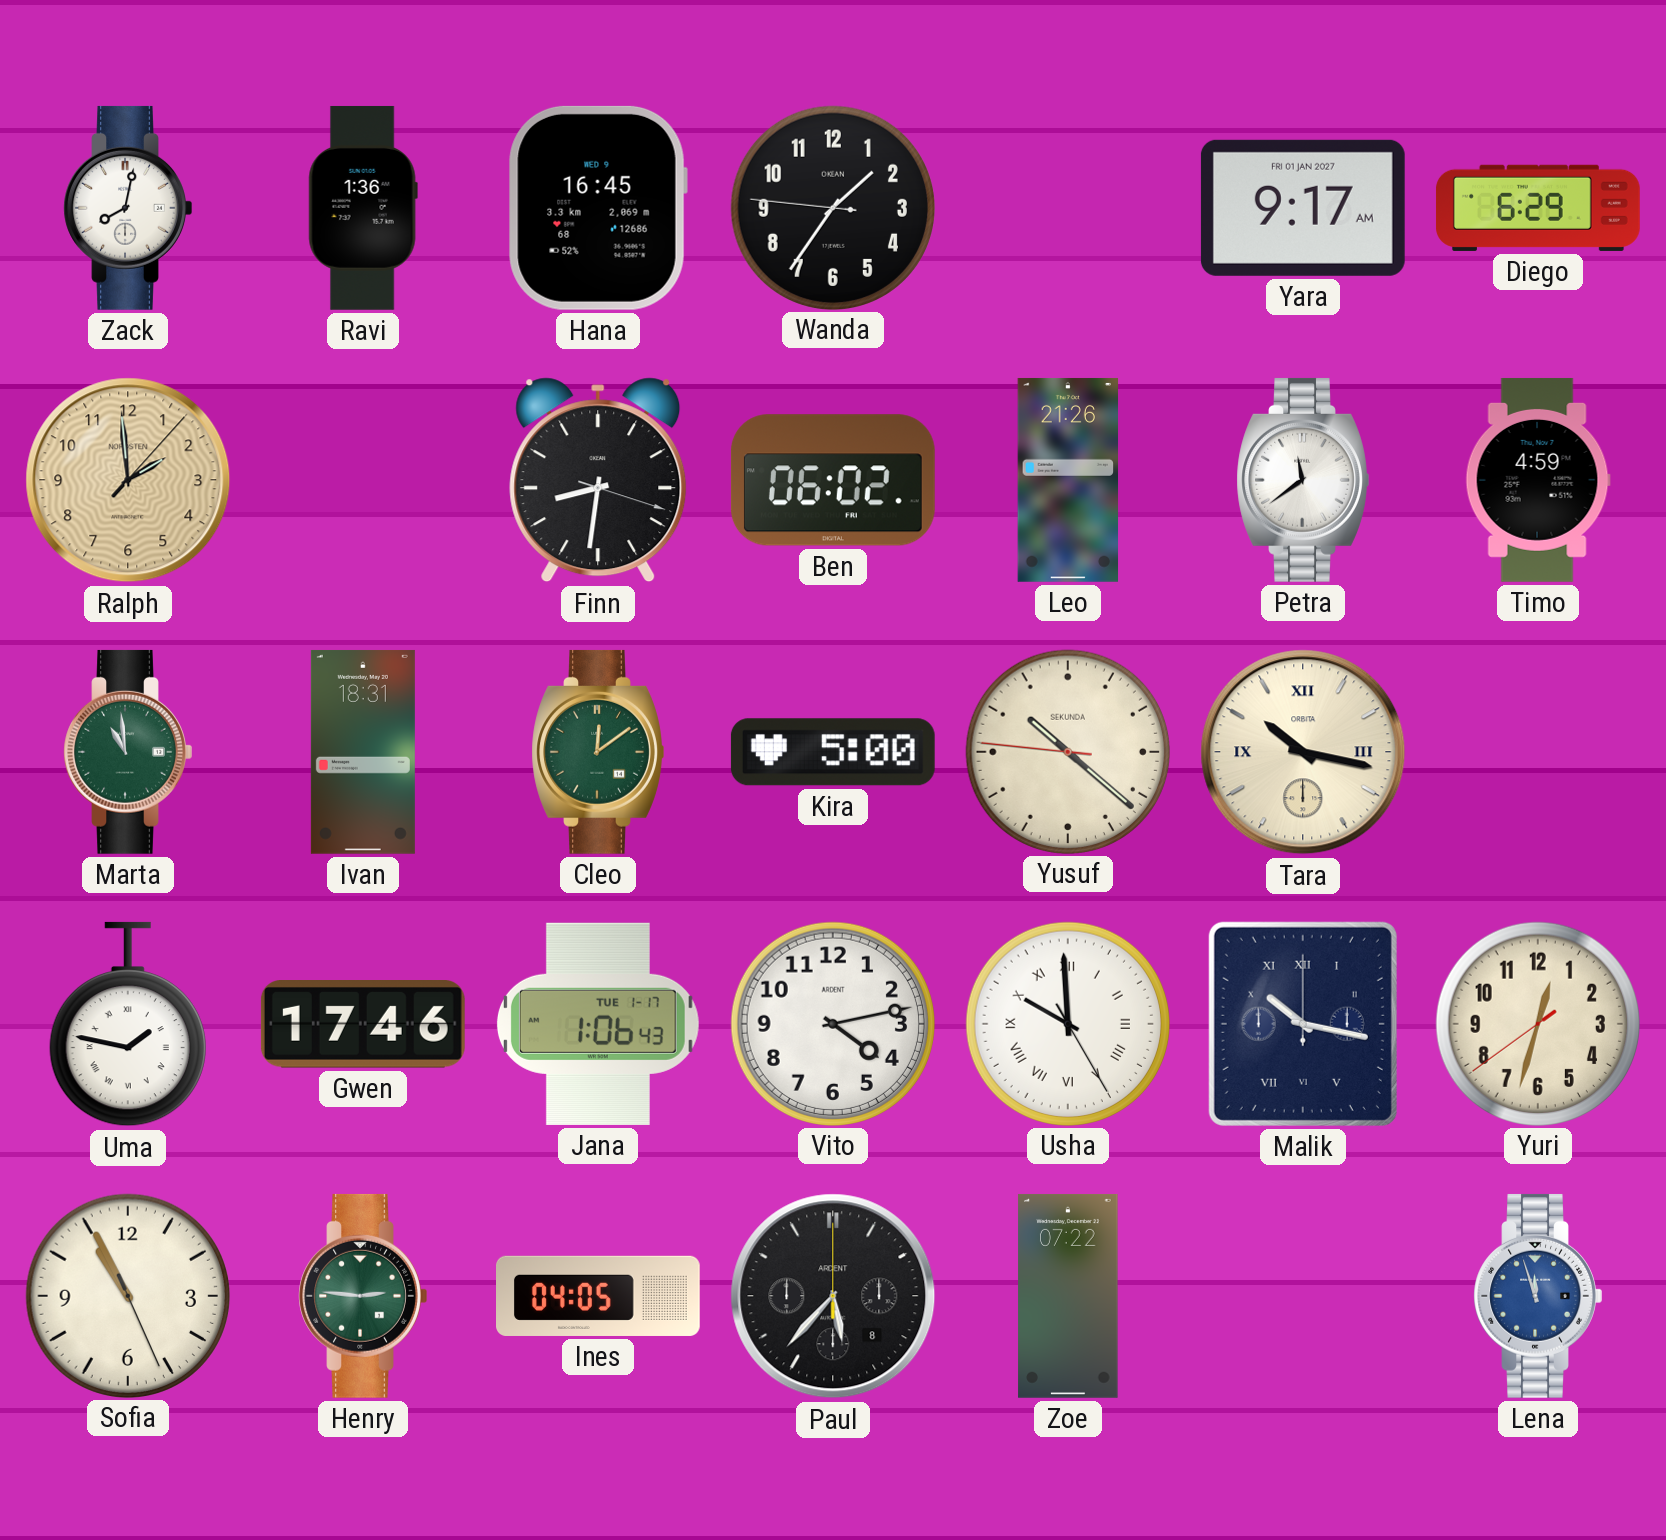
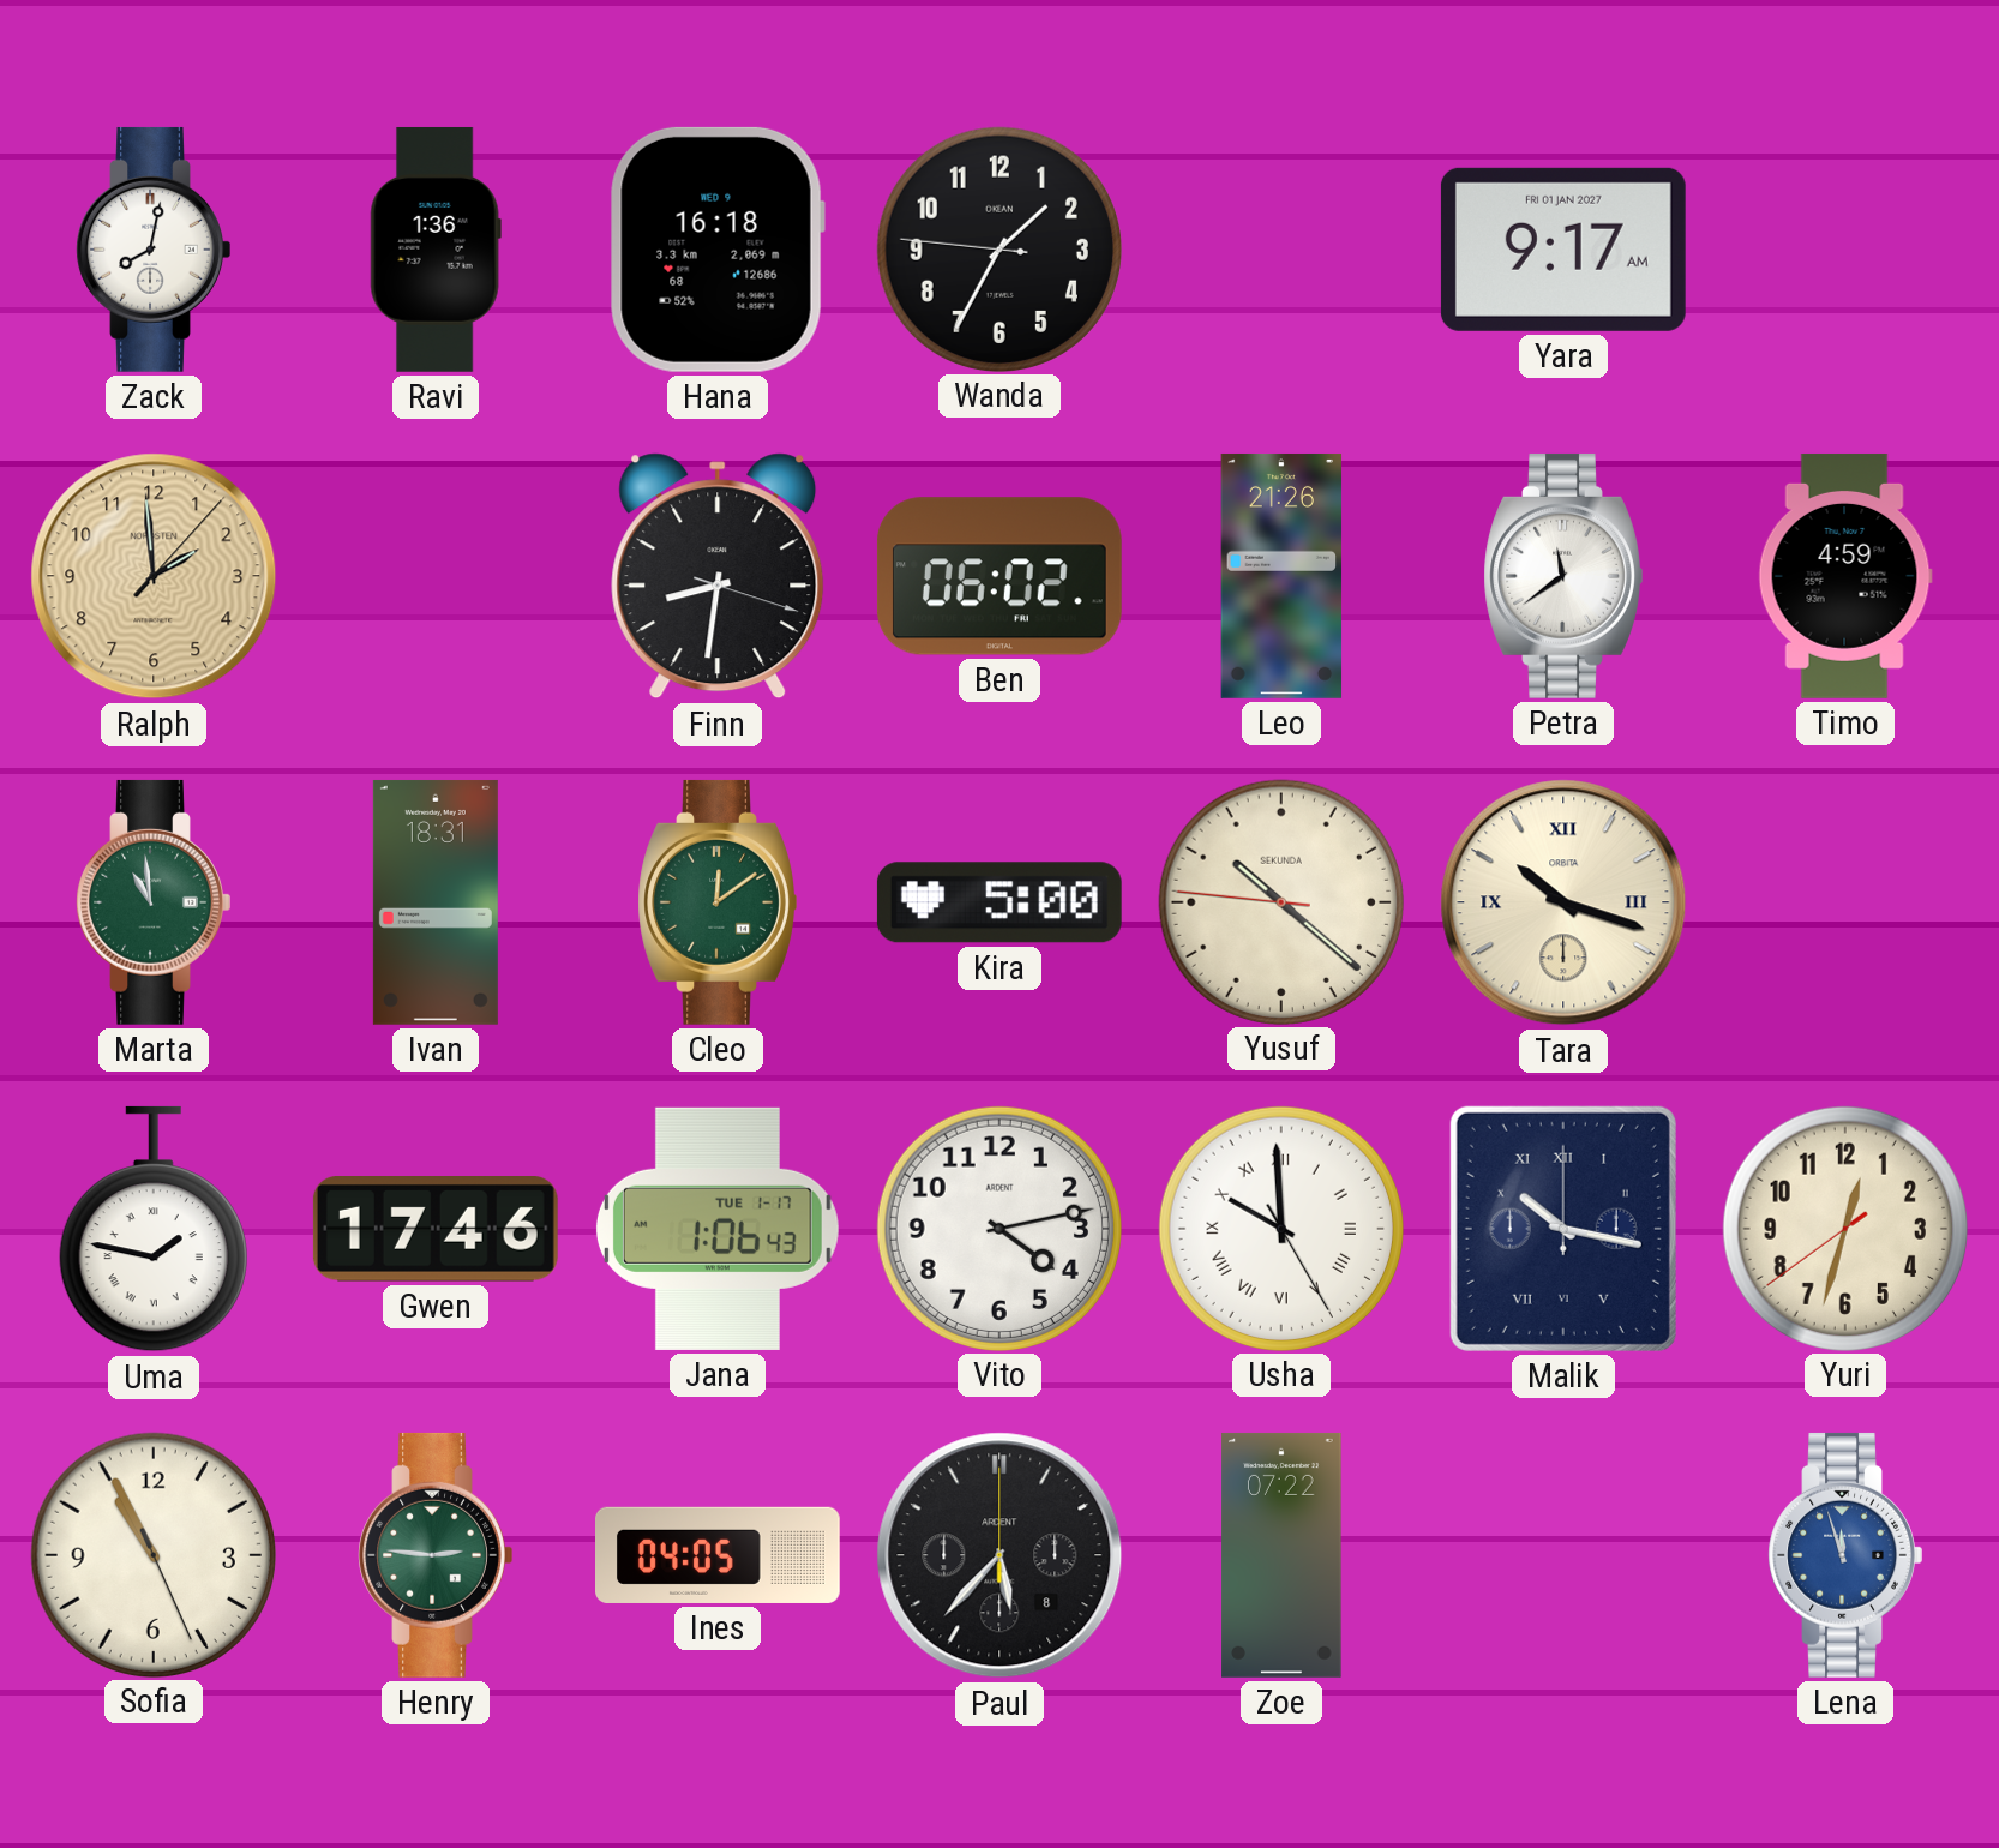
Hana: 16:45 -> 16:18
Wanda: 1:35 -> 1:34
Diego: 6:29 -> none
Tara: 10:17 -> 10:18
